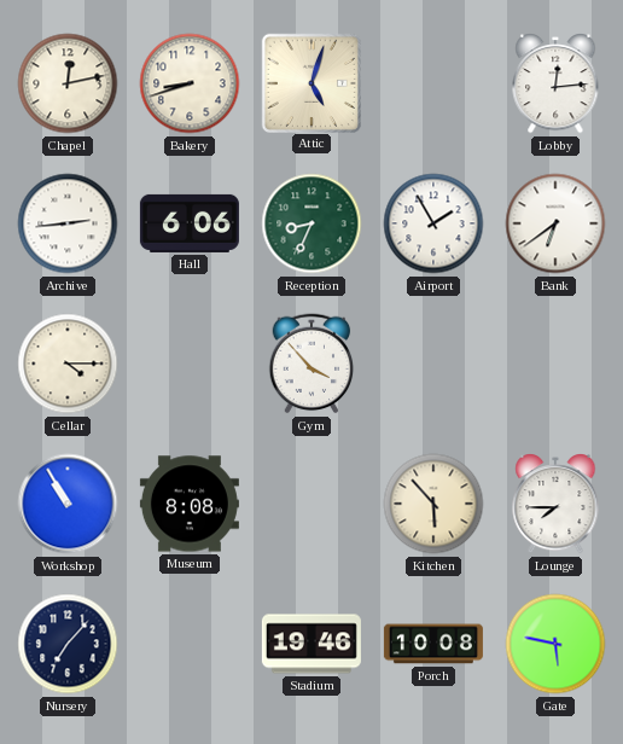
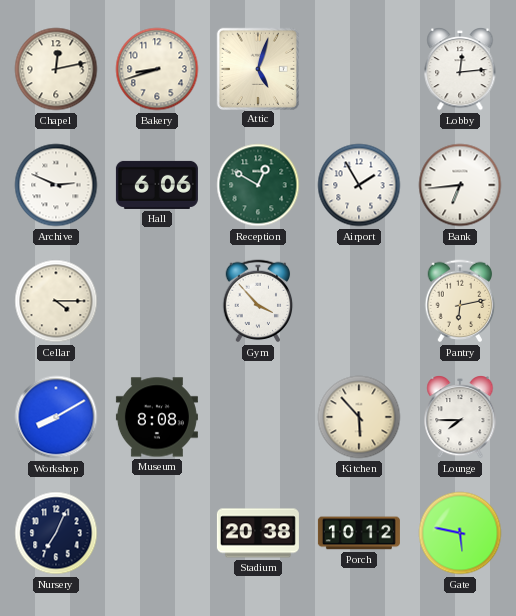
Archive: 2:44 -> 2:49
Reception: 8:34 -> 12:50
Bank: 6:39 -> 6:44
Pantry: none -> 6:13
Workshop: 10:55 -> 8:10
Nursery: 7:07 -> 7:04
Stadium: 19:46 -> 20:38
Porch: 10:08 -> 10:12
